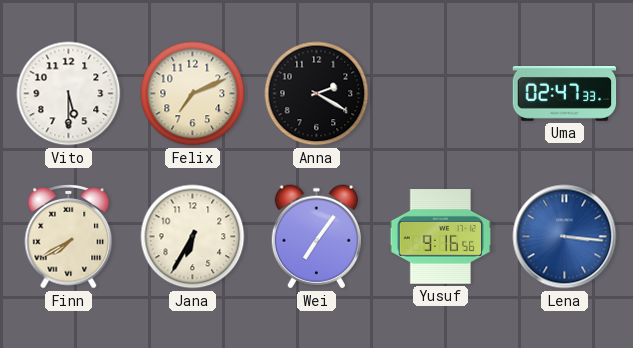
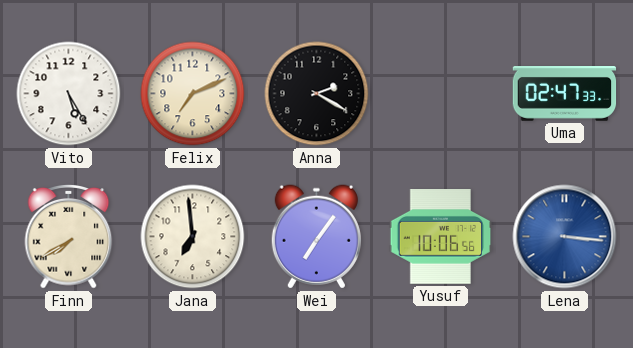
Vito: 5:30 -> 5:25
Jana: 6:35 -> 6:59
Yusuf: 9:16 -> 10:06
